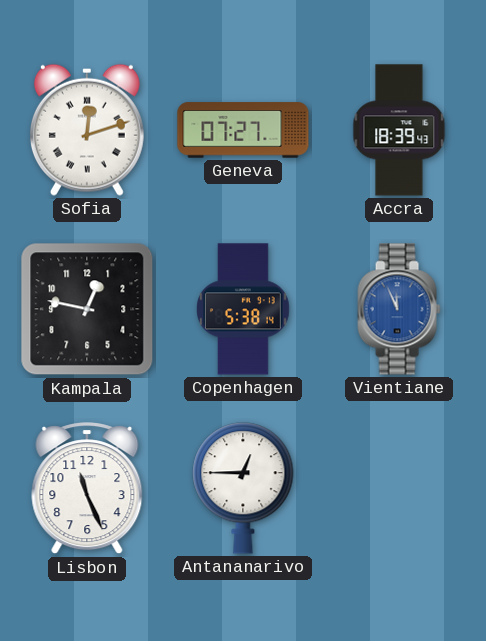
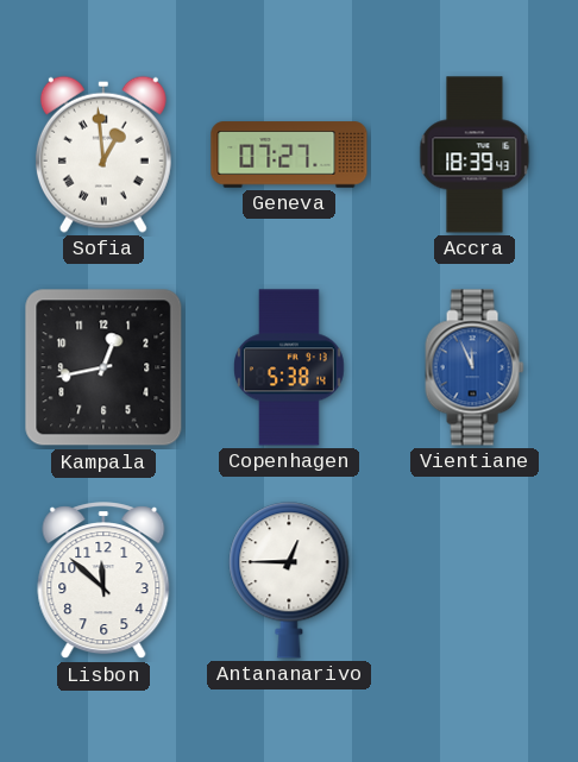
Sofia: 12:12 -> 12:59
Kampala: 12:47 -> 12:43
Lisbon: 11:26 -> 11:52
